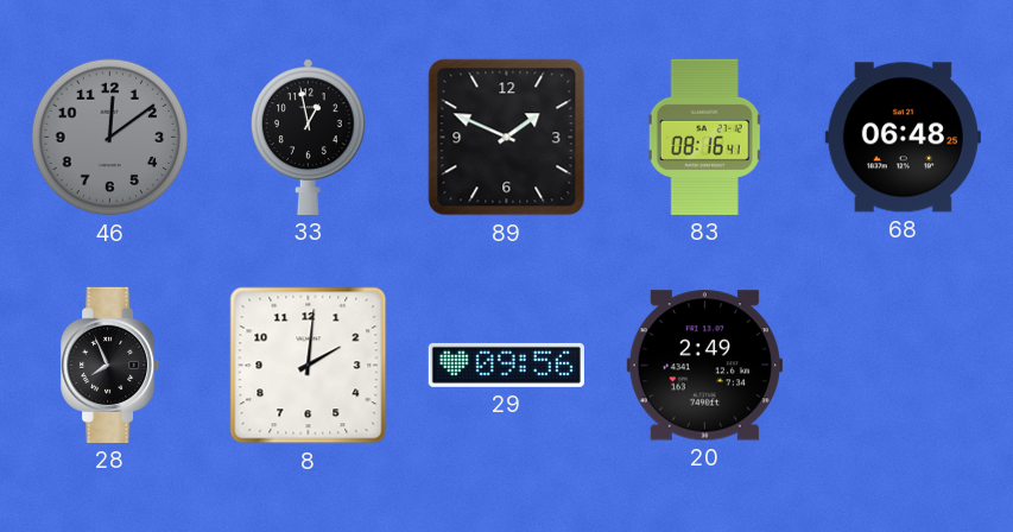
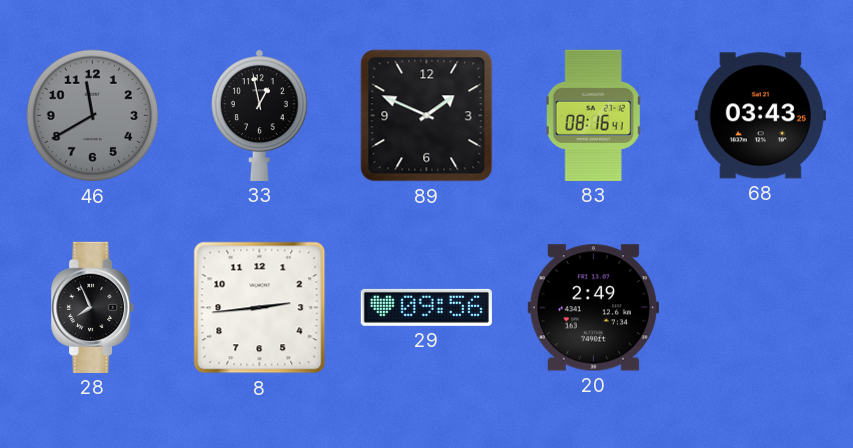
46: 12:09 -> 11:40
68: 06:48 -> 03:43
8: 2:01 -> 2:44
